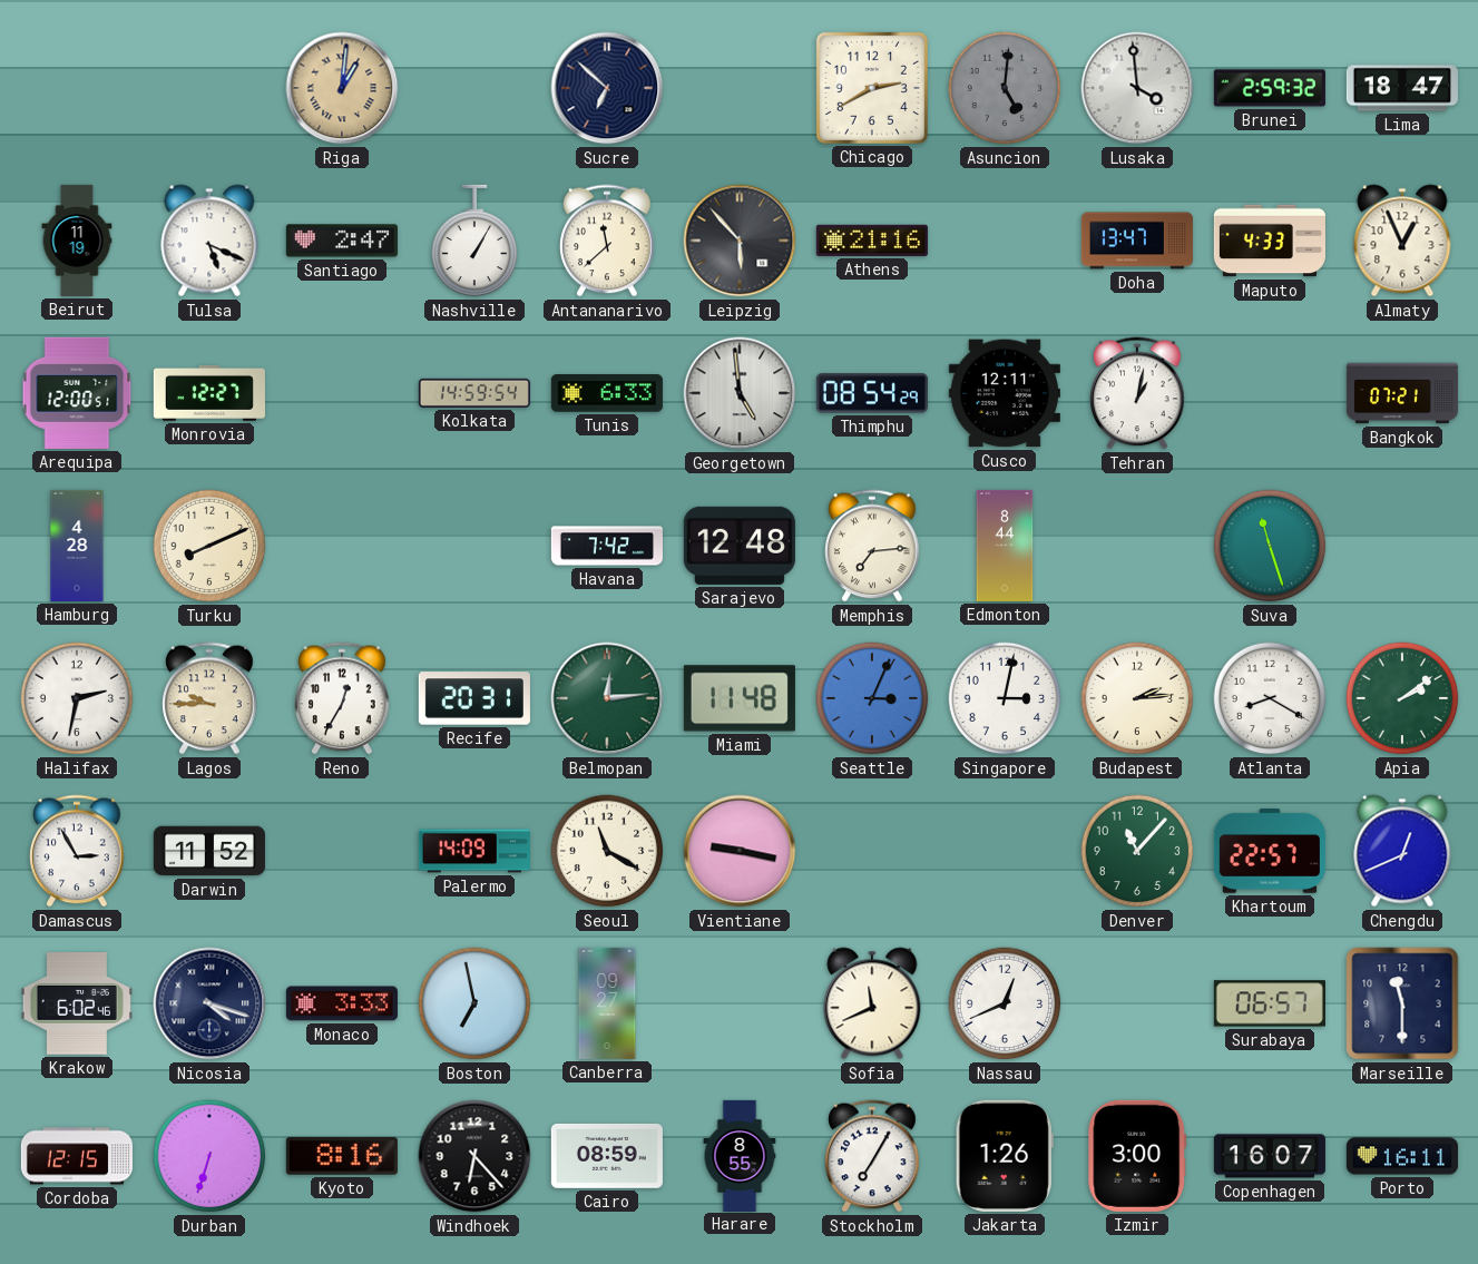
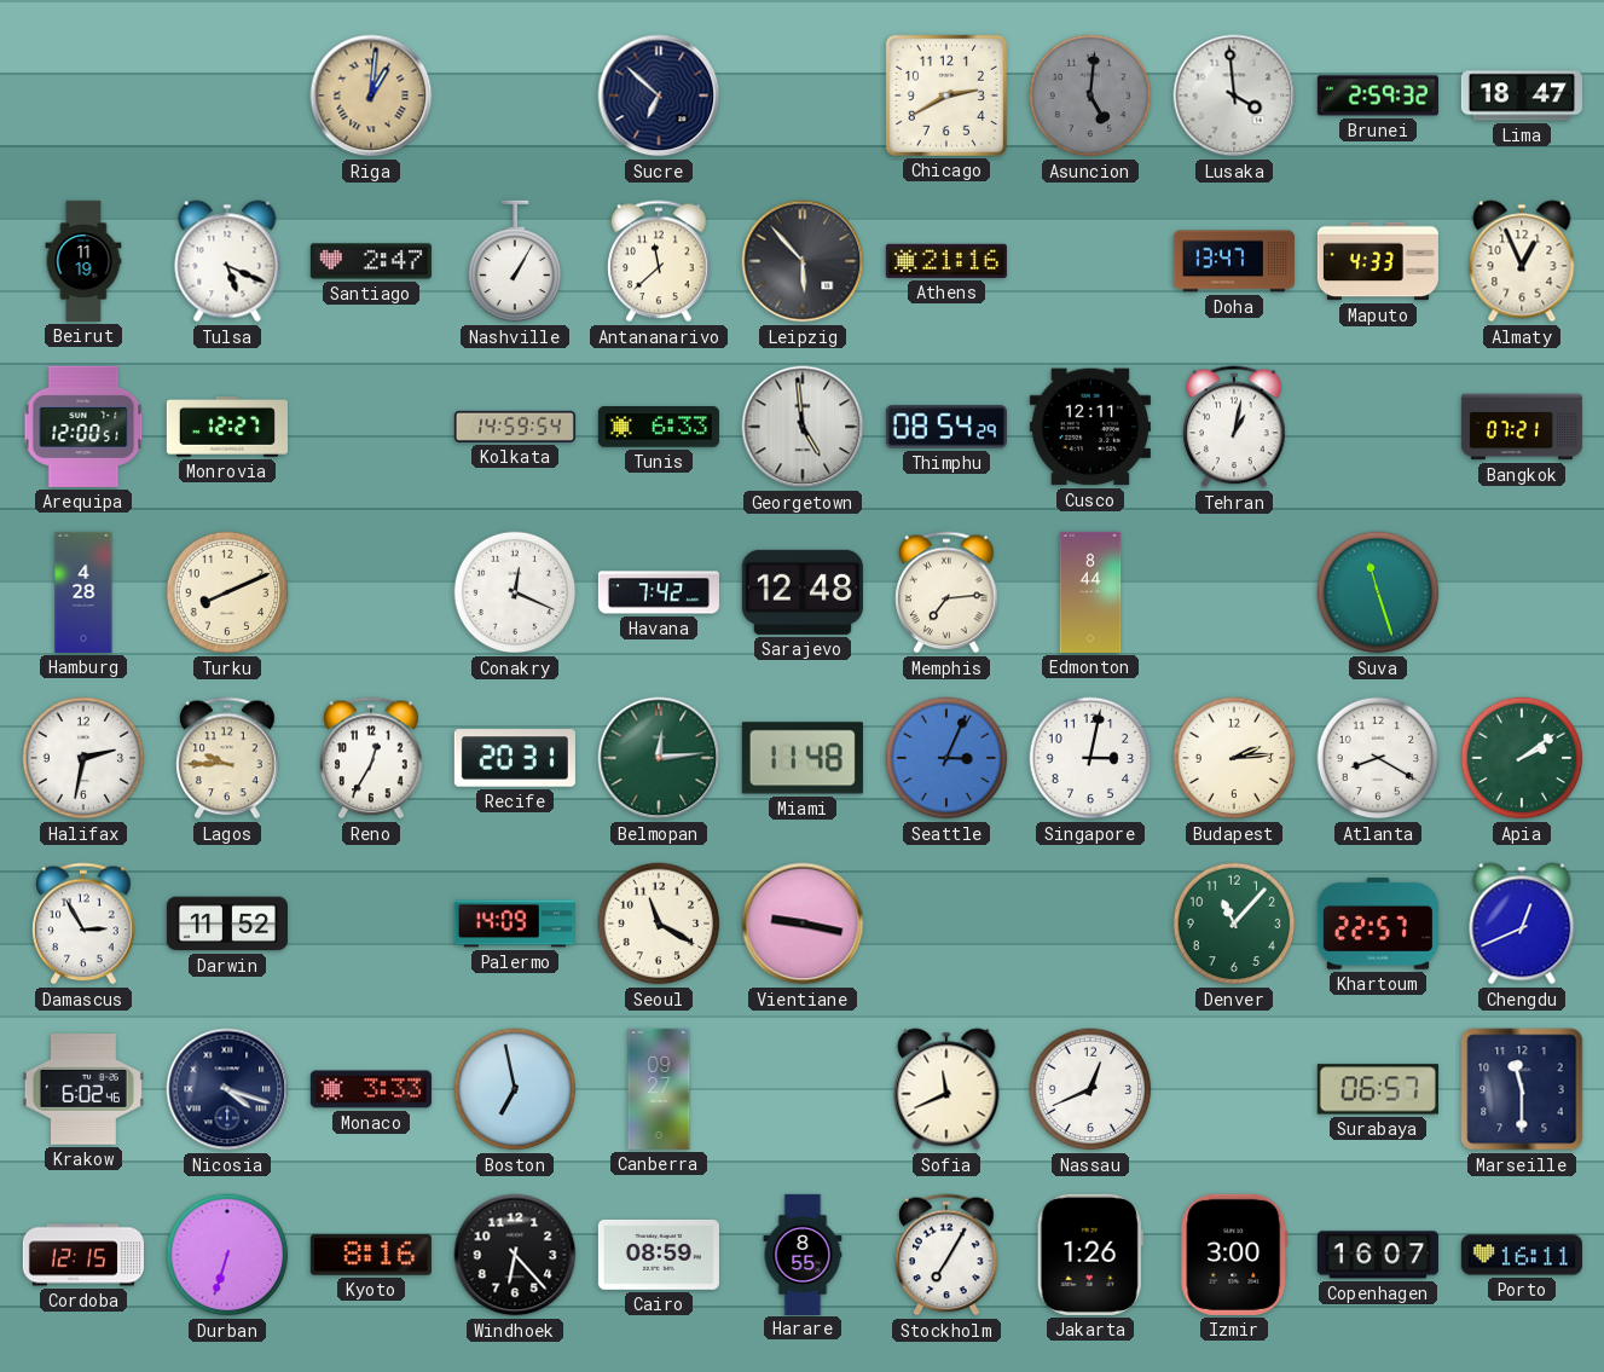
Conakry: none -> 12:19
